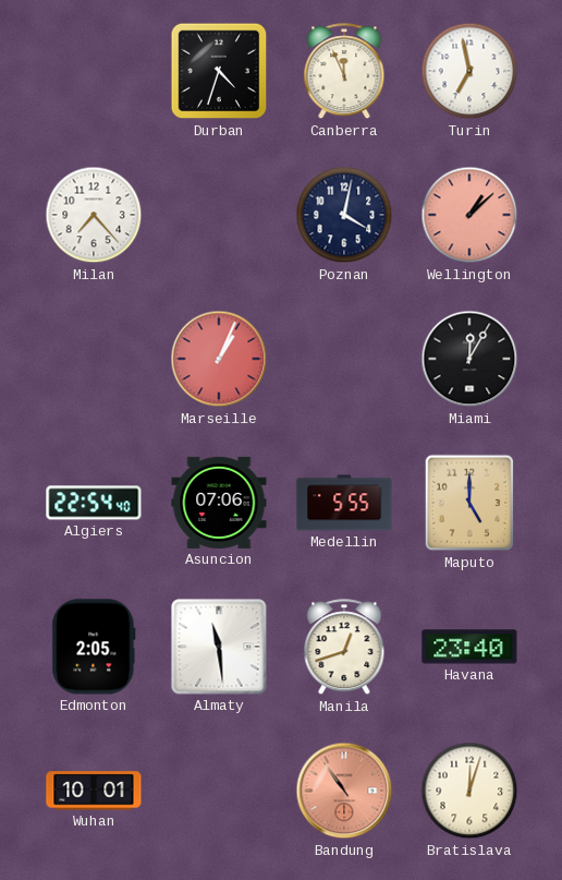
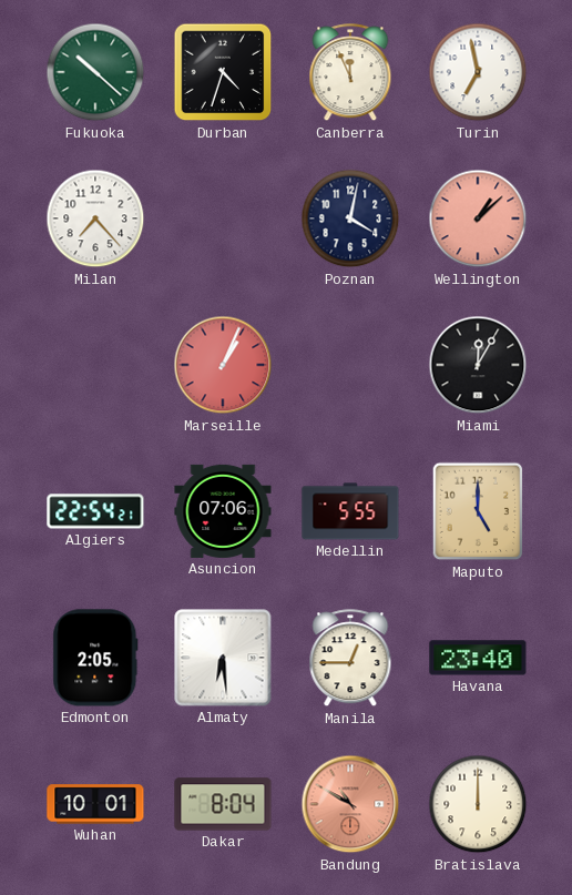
Fukuoka: none -> 10:22
Algiers: 22:54:40 -> 22:54:21
Almaty: 11:29 -> 6:29
Manila: 12:42 -> 12:45
Dakar: none -> 8:04
Bandung: 10:54 -> 10:50
Bratislava: 12:03 -> 12:00
